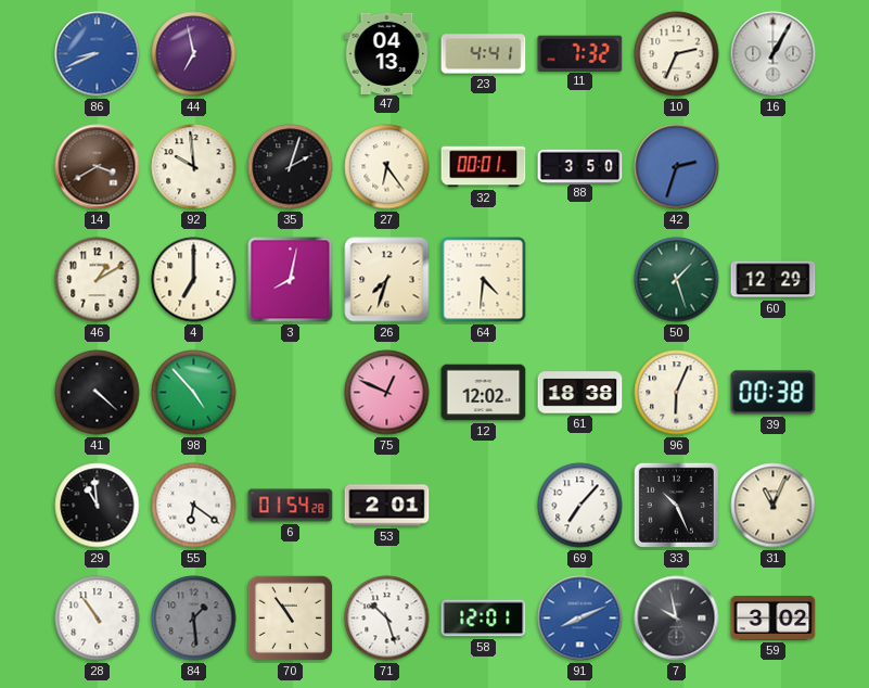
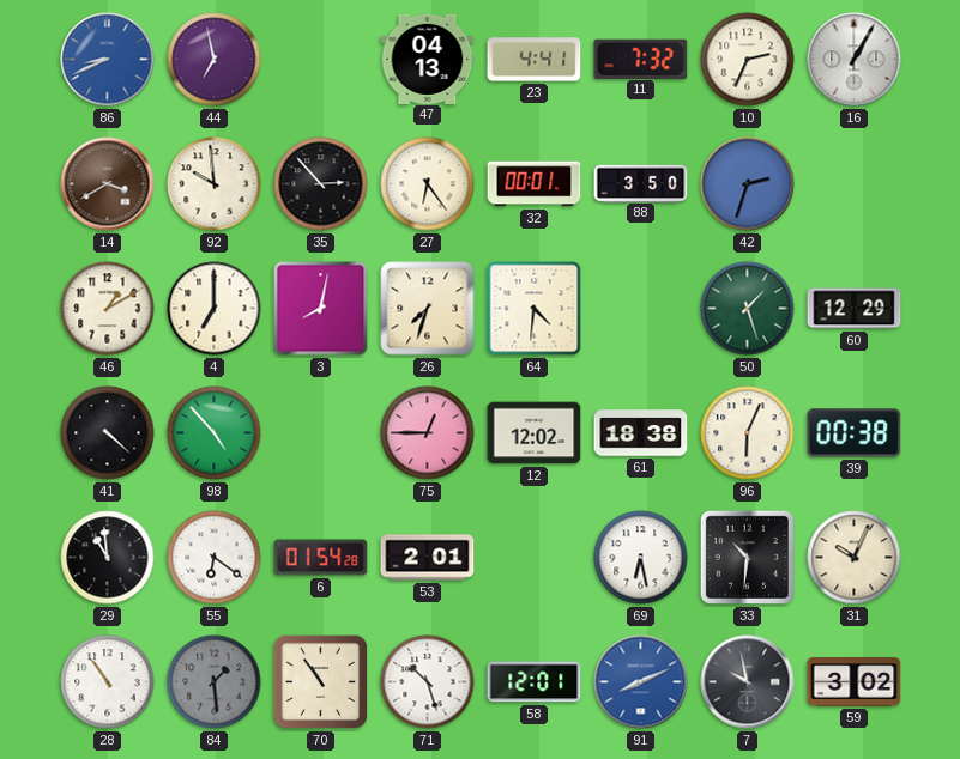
35: 2:03 -> 2:53
75: 12:49 -> 12:45
69: 7:07 -> 6:28
33: 10:26 -> 10:31
31: 11:04 -> 10:04
